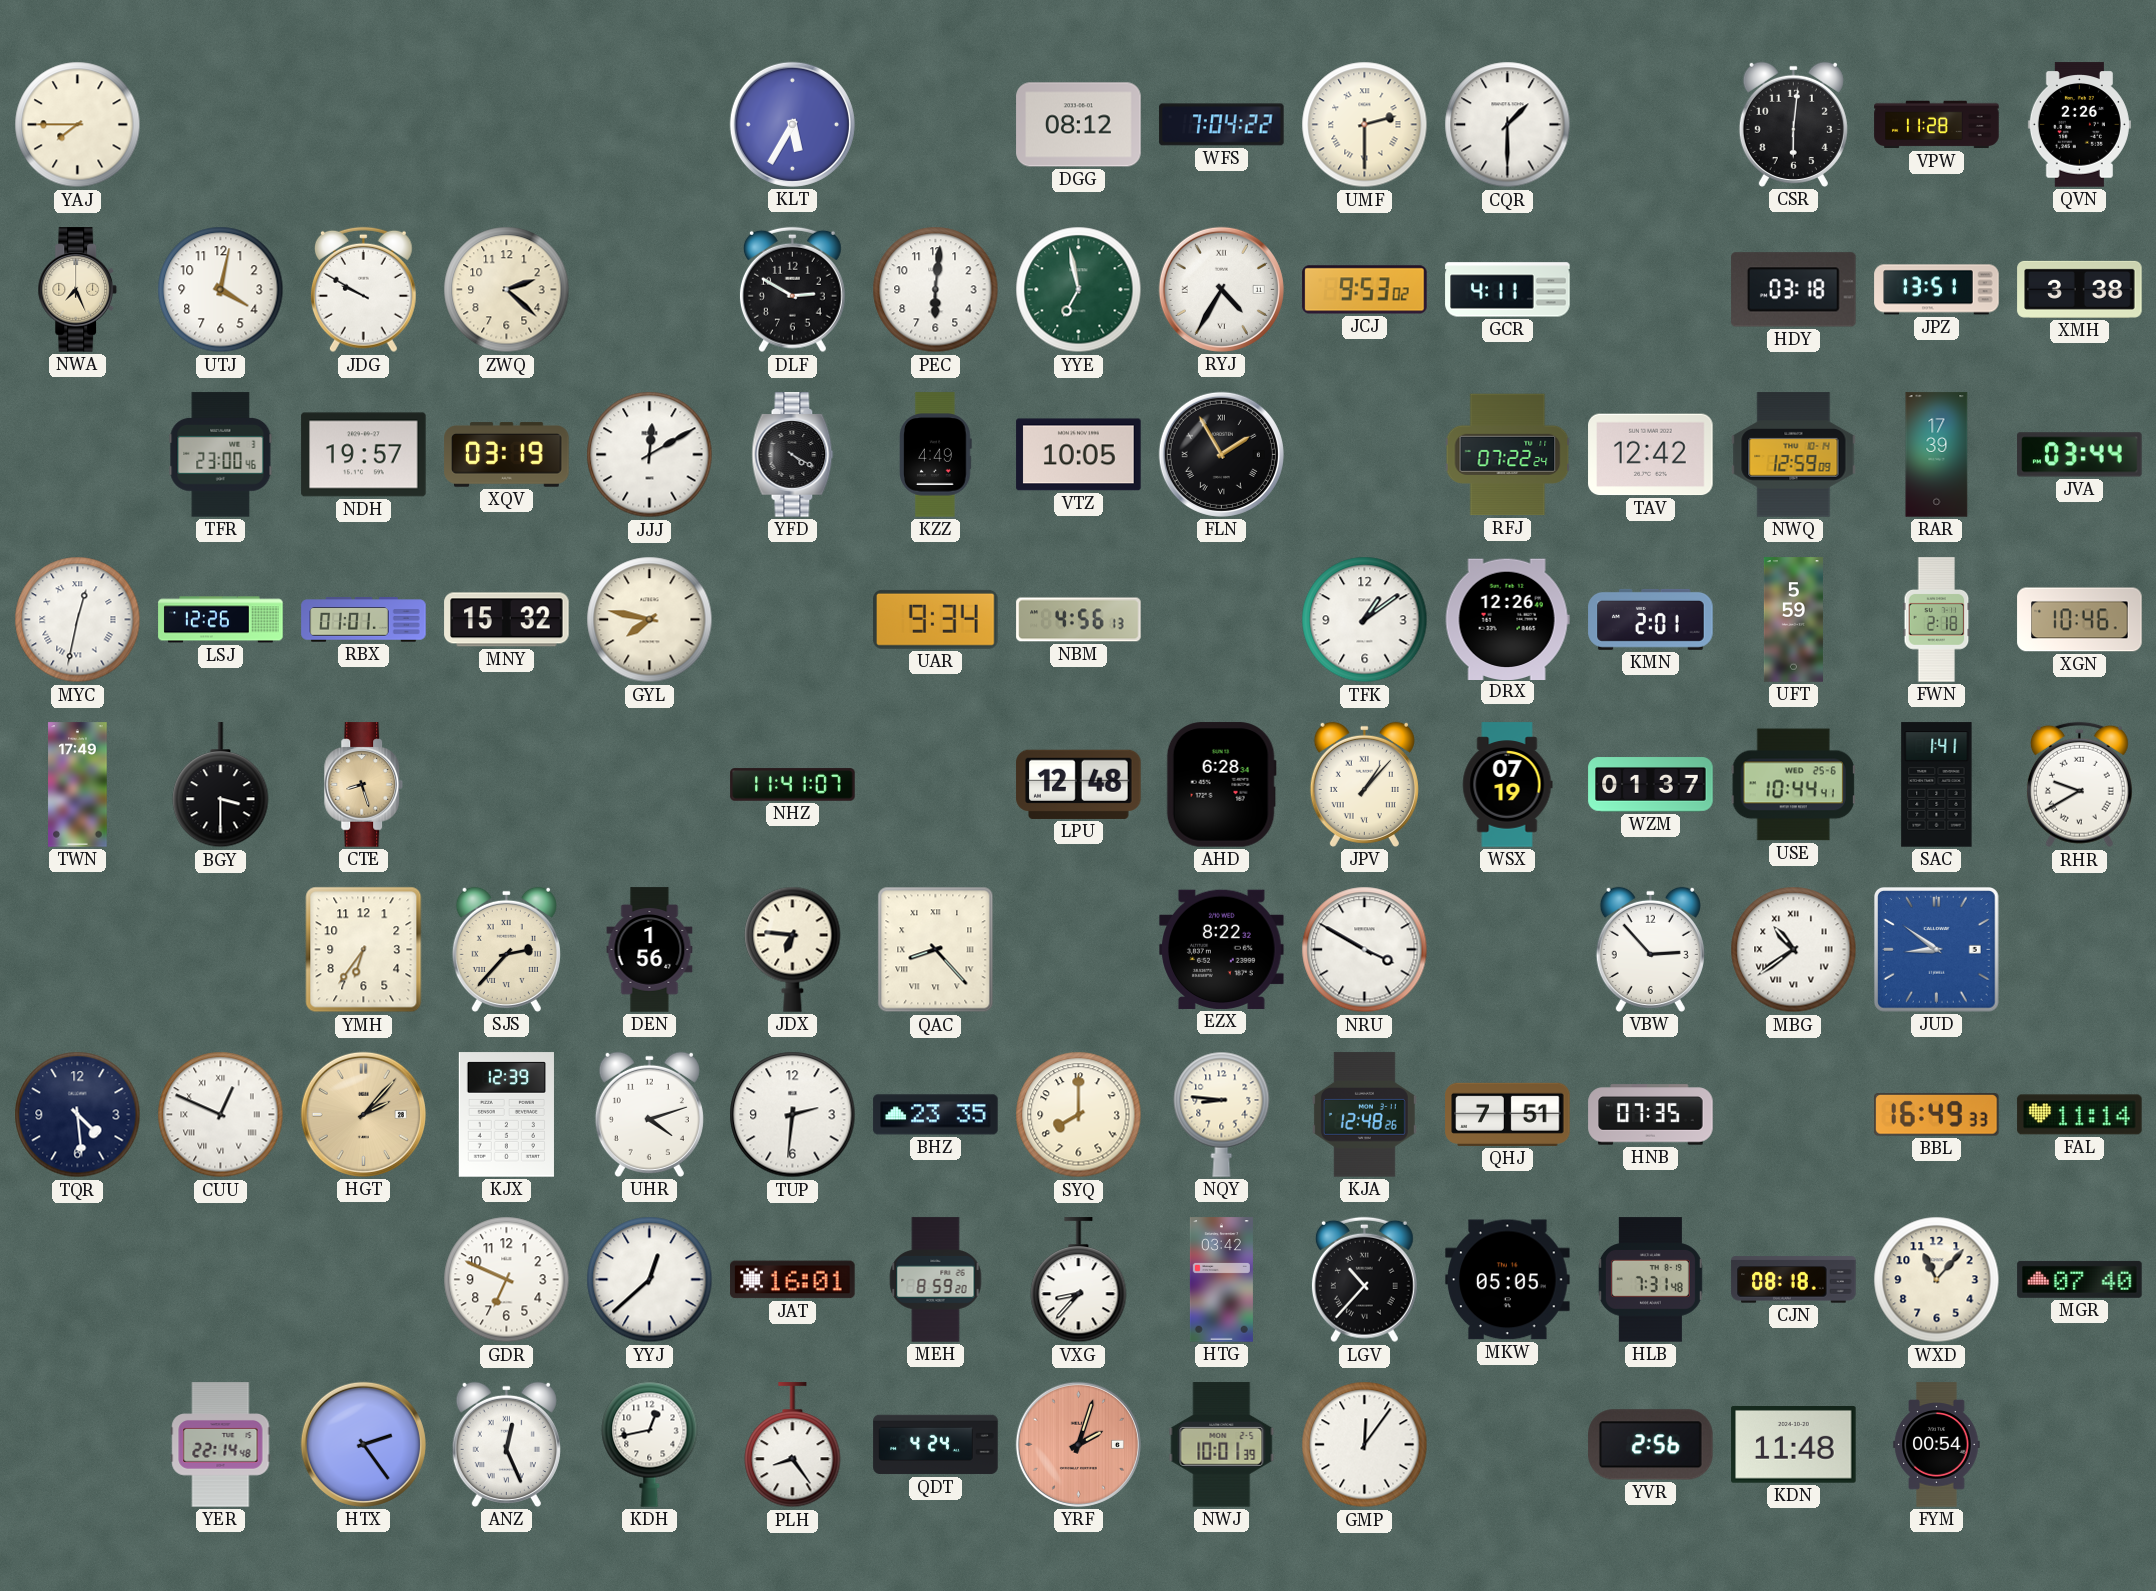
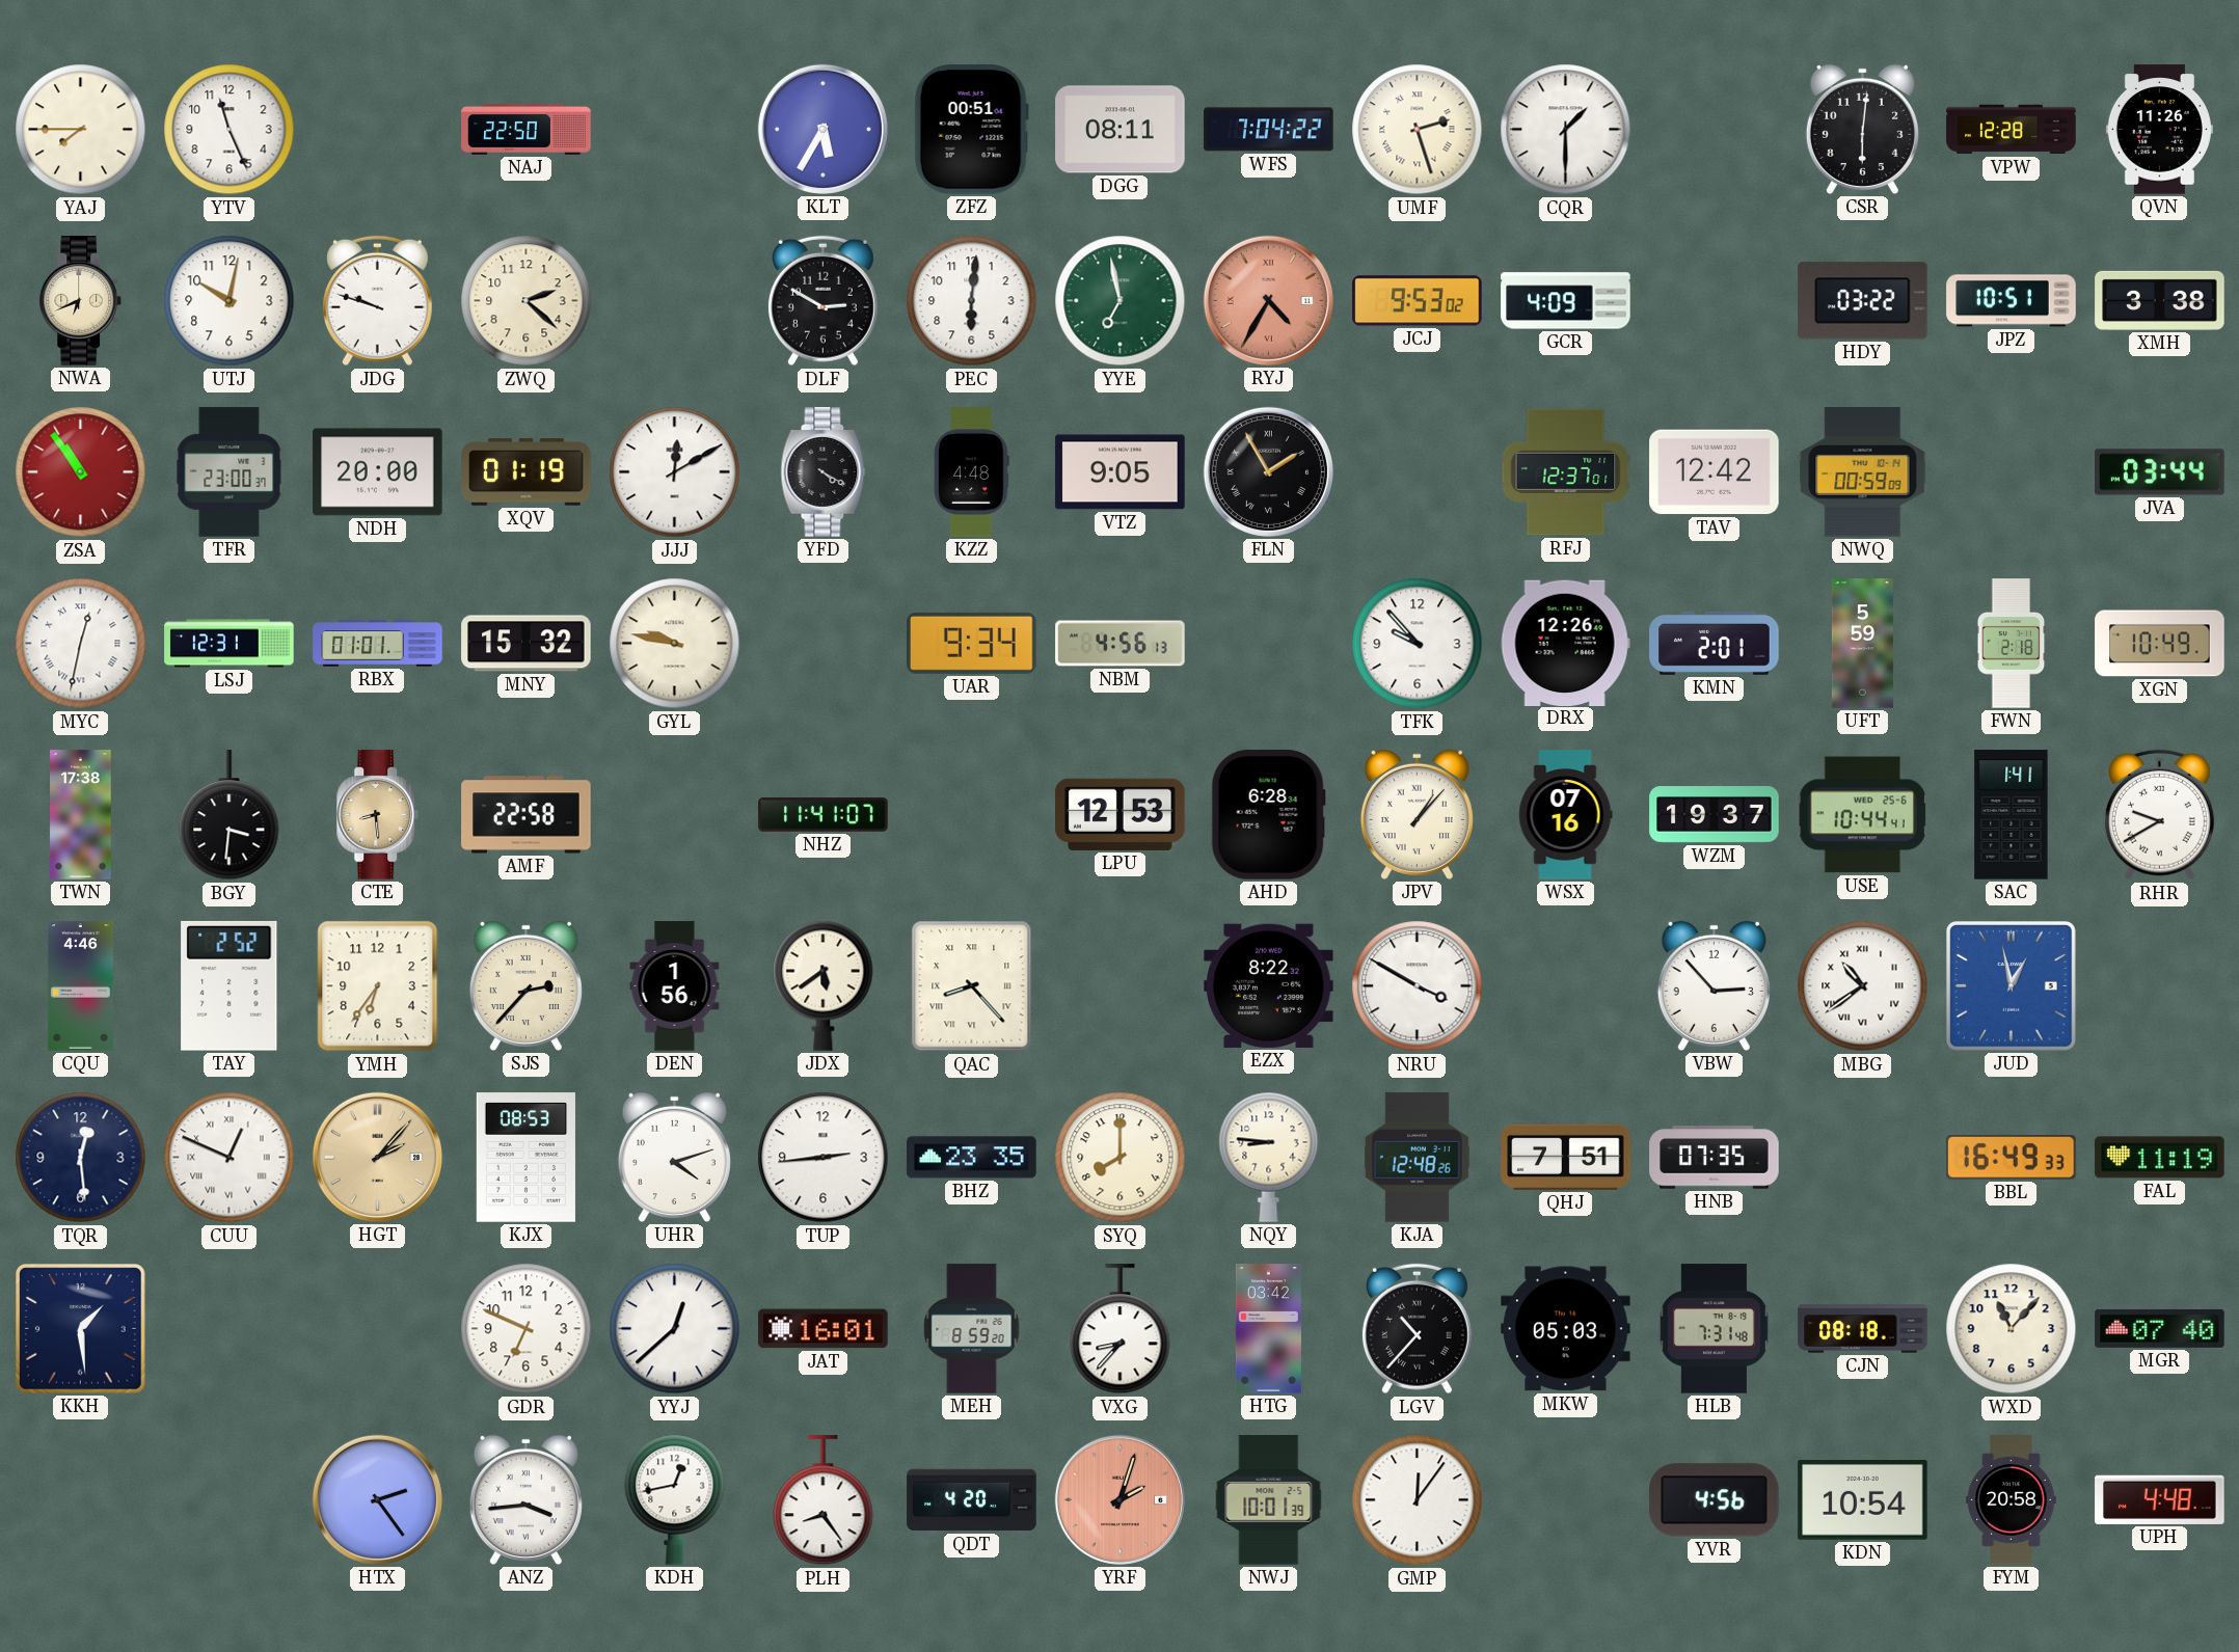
YTV: none -> 11:26
NAJ: none -> 22:50
ZFZ: none -> 00:51
DGG: 08:12 -> 08:11
UMF: 2:30 -> 2:27
VPW: 11:28 -> 12:28
QVN: 2:26 -> 11:26
NWA: 7:26 -> 6:41
UTJ: 4:02 -> 10:02
JDG: 9:50 -> 9:48
RYJ dial: white -> salmon
GCR: 4:11 -> 4:09
HDY: 03:18 -> 03:22
JPZ: 13:51 -> 10:51
ZSA: none -> 10:54
TFR: 23:00:46 -> 23:00:37
NDH: 19:57 -> 20:00
XQV: 03:19 -> 01:19
KZZ: 4:49 -> 4:48
VTZ: 10:05 -> 9:05
RFJ: 07:22 -> 12:37
NWQ: 12:59 -> 00:59
RAR: 17:39 -> none
LSJ: 12:26 -> 12:31
GYL: 7:47 -> 9:47
TFK: 1:09 -> 9:53
XGN: 10:46 -> 10:49
TWN: 17:49 -> 17:38
BGY: 3:30 -> 3:31
CTE: 8:27 -> 8:29
AMF: none -> 22:58
LPU: 12:48 -> 12:53
WSX: 07:19 -> 07:16
WZM: 01:37 -> 19:37
CQU: none -> 4:46
TAY: none -> 2:52
JDX: 6:46 -> 5:39
JUD: 8:51 -> 12:58
TQR: 4:29 -> 12:29
KJX: 12:39 -> 08:53
TUP: 2:31 -> 2:44
FAL: 11:14 -> 11:19
KKH: none -> 1:29
MKW: 05:05 -> 05:03
YER: 22:14 -> none
ANZ: 12:26 -> 3:44
QDT: 4:24 -> 4:20
YVR: 2:56 -> 4:56
KDN: 11:48 -> 10:54
FYM: 00:54 -> 20:58
UPH: none -> 4:48
